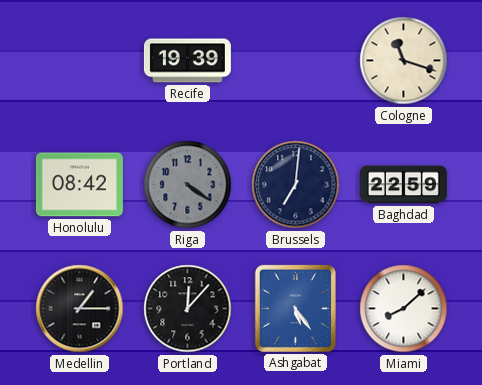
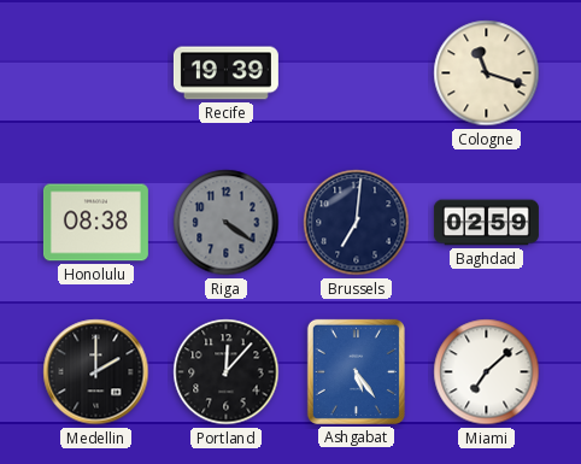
Honolulu: 08:42 -> 08:38
Baghdad: 22:59 -> 02:59
Medellin: 1:15 -> 2:00
Miami: 8:08 -> 7:08
